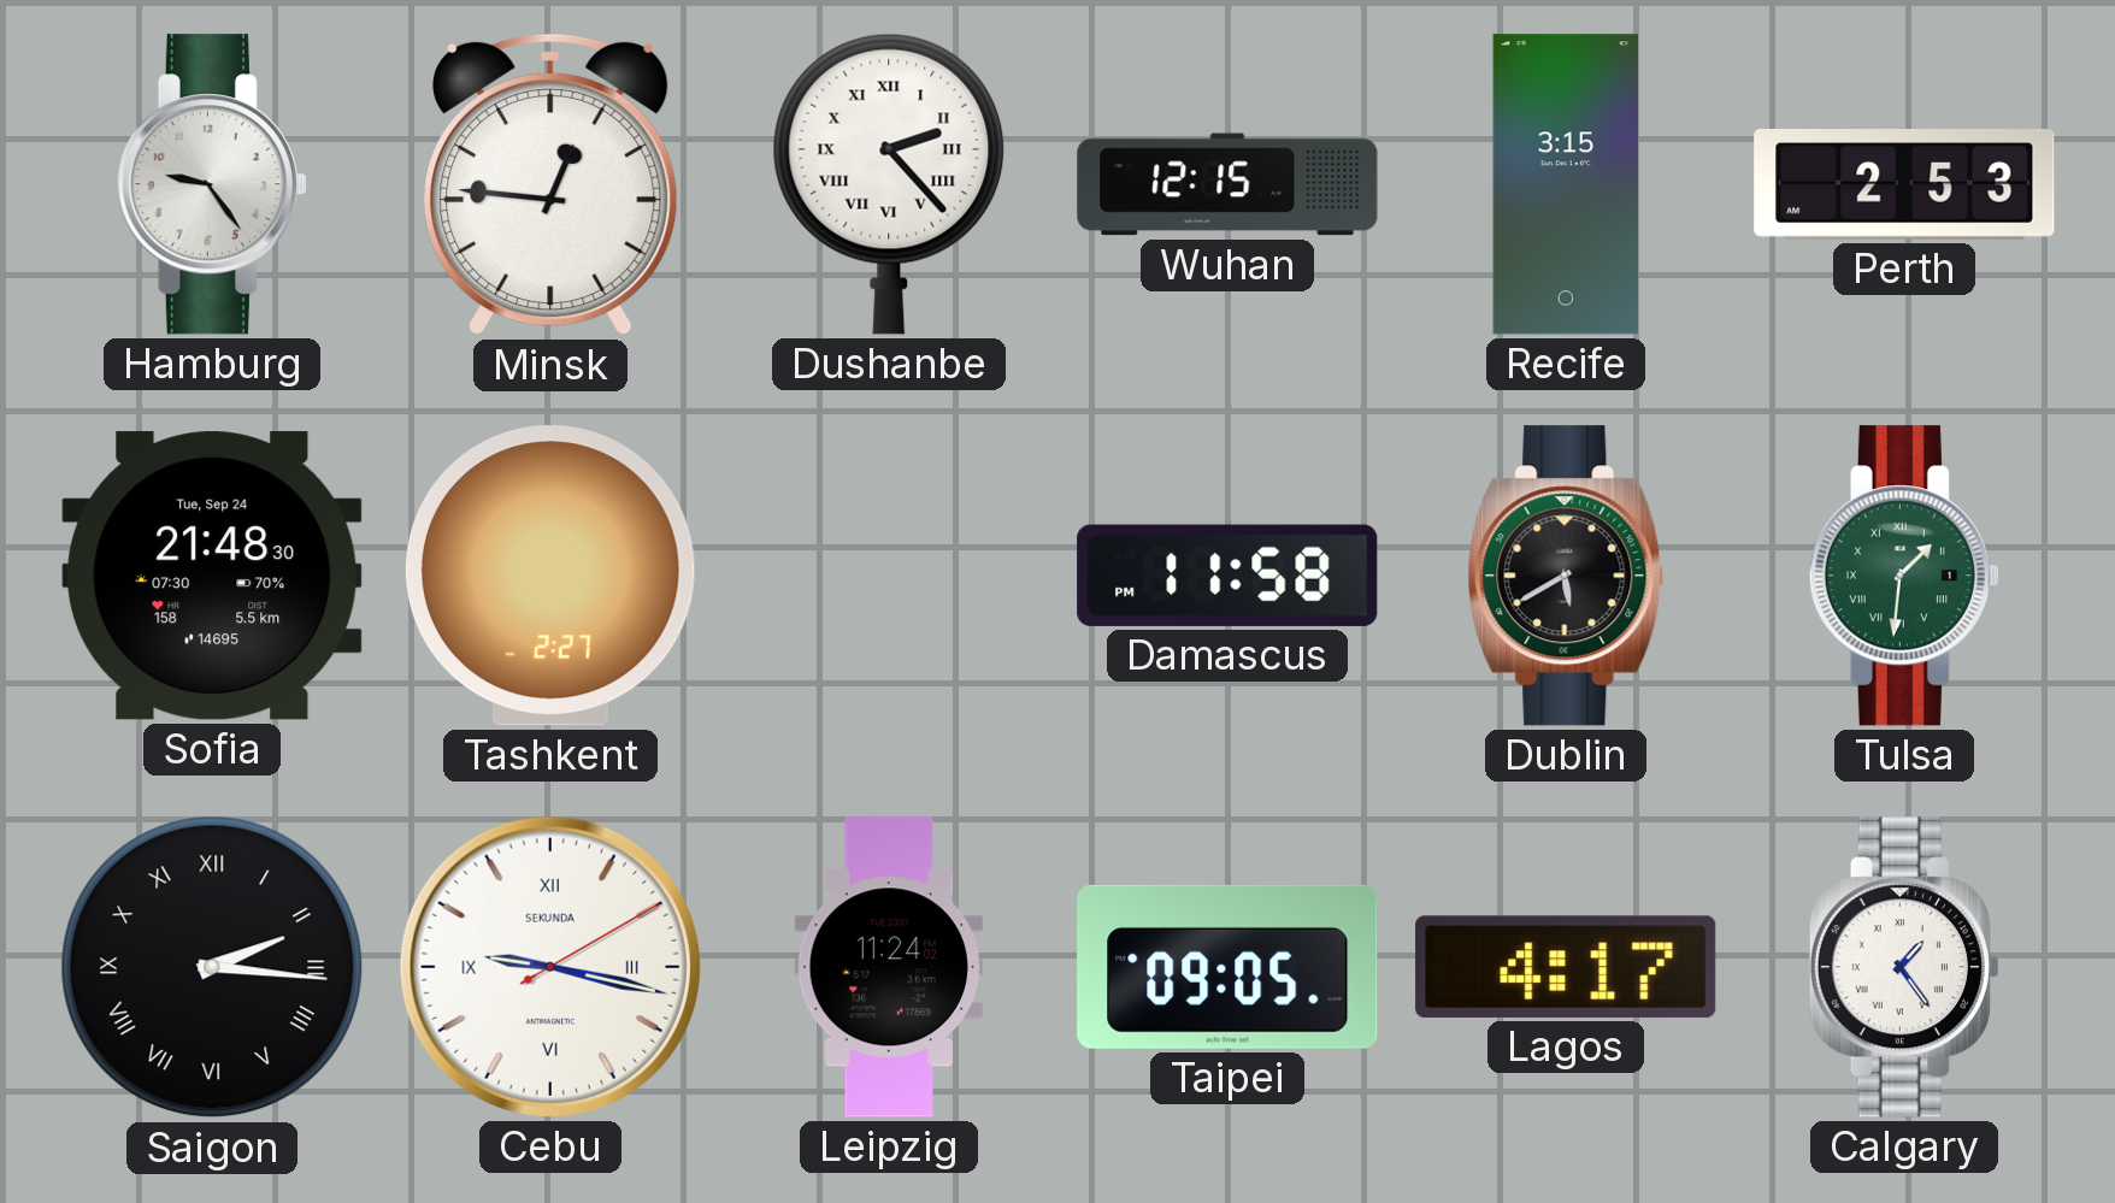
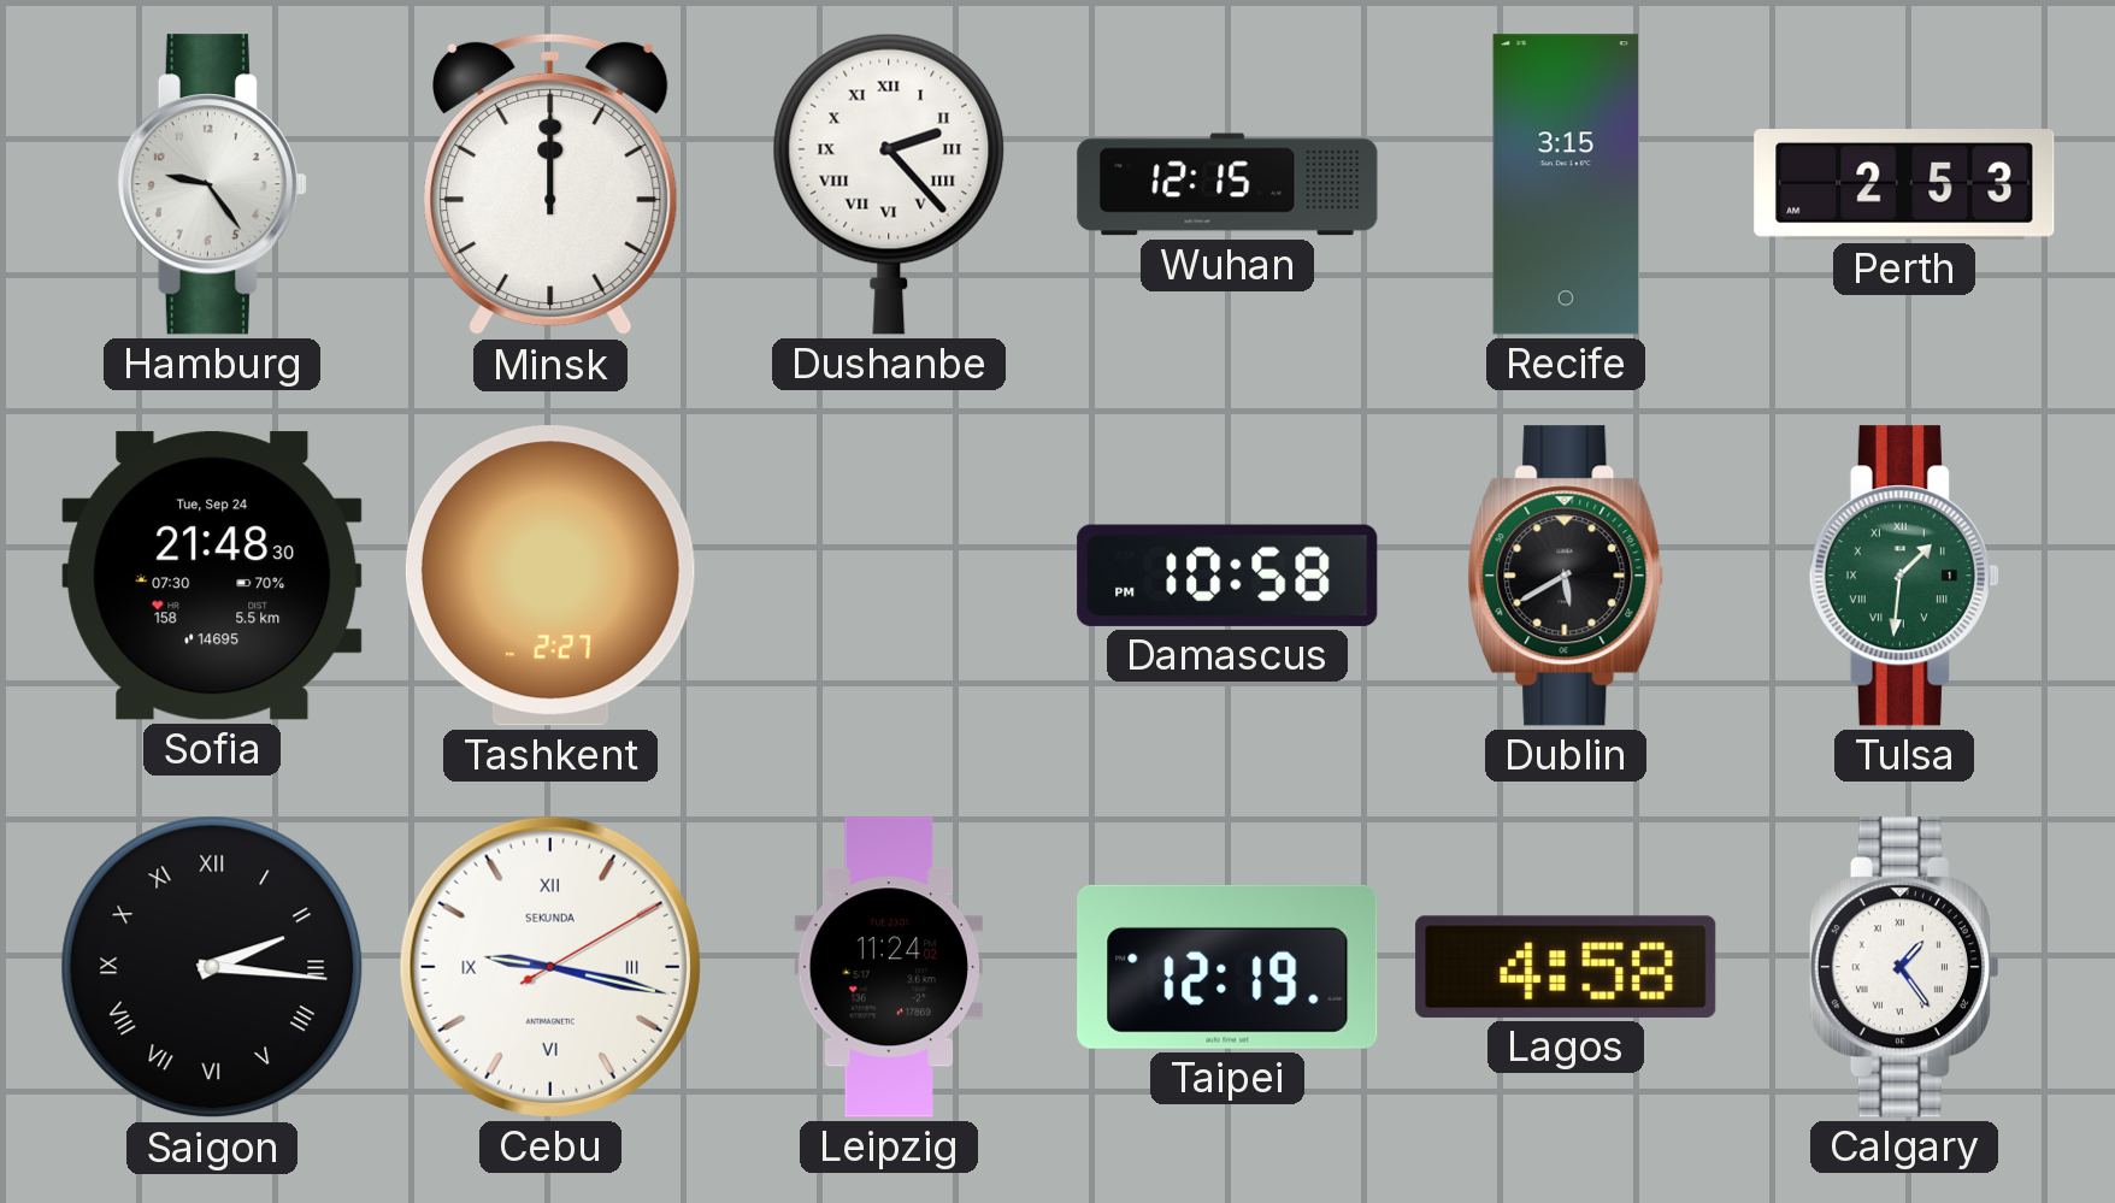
Minsk: 12:46 -> 12:00
Damascus: 11:58 -> 10:58
Taipei: 09:05 -> 12:19
Lagos: 4:17 -> 4:58
